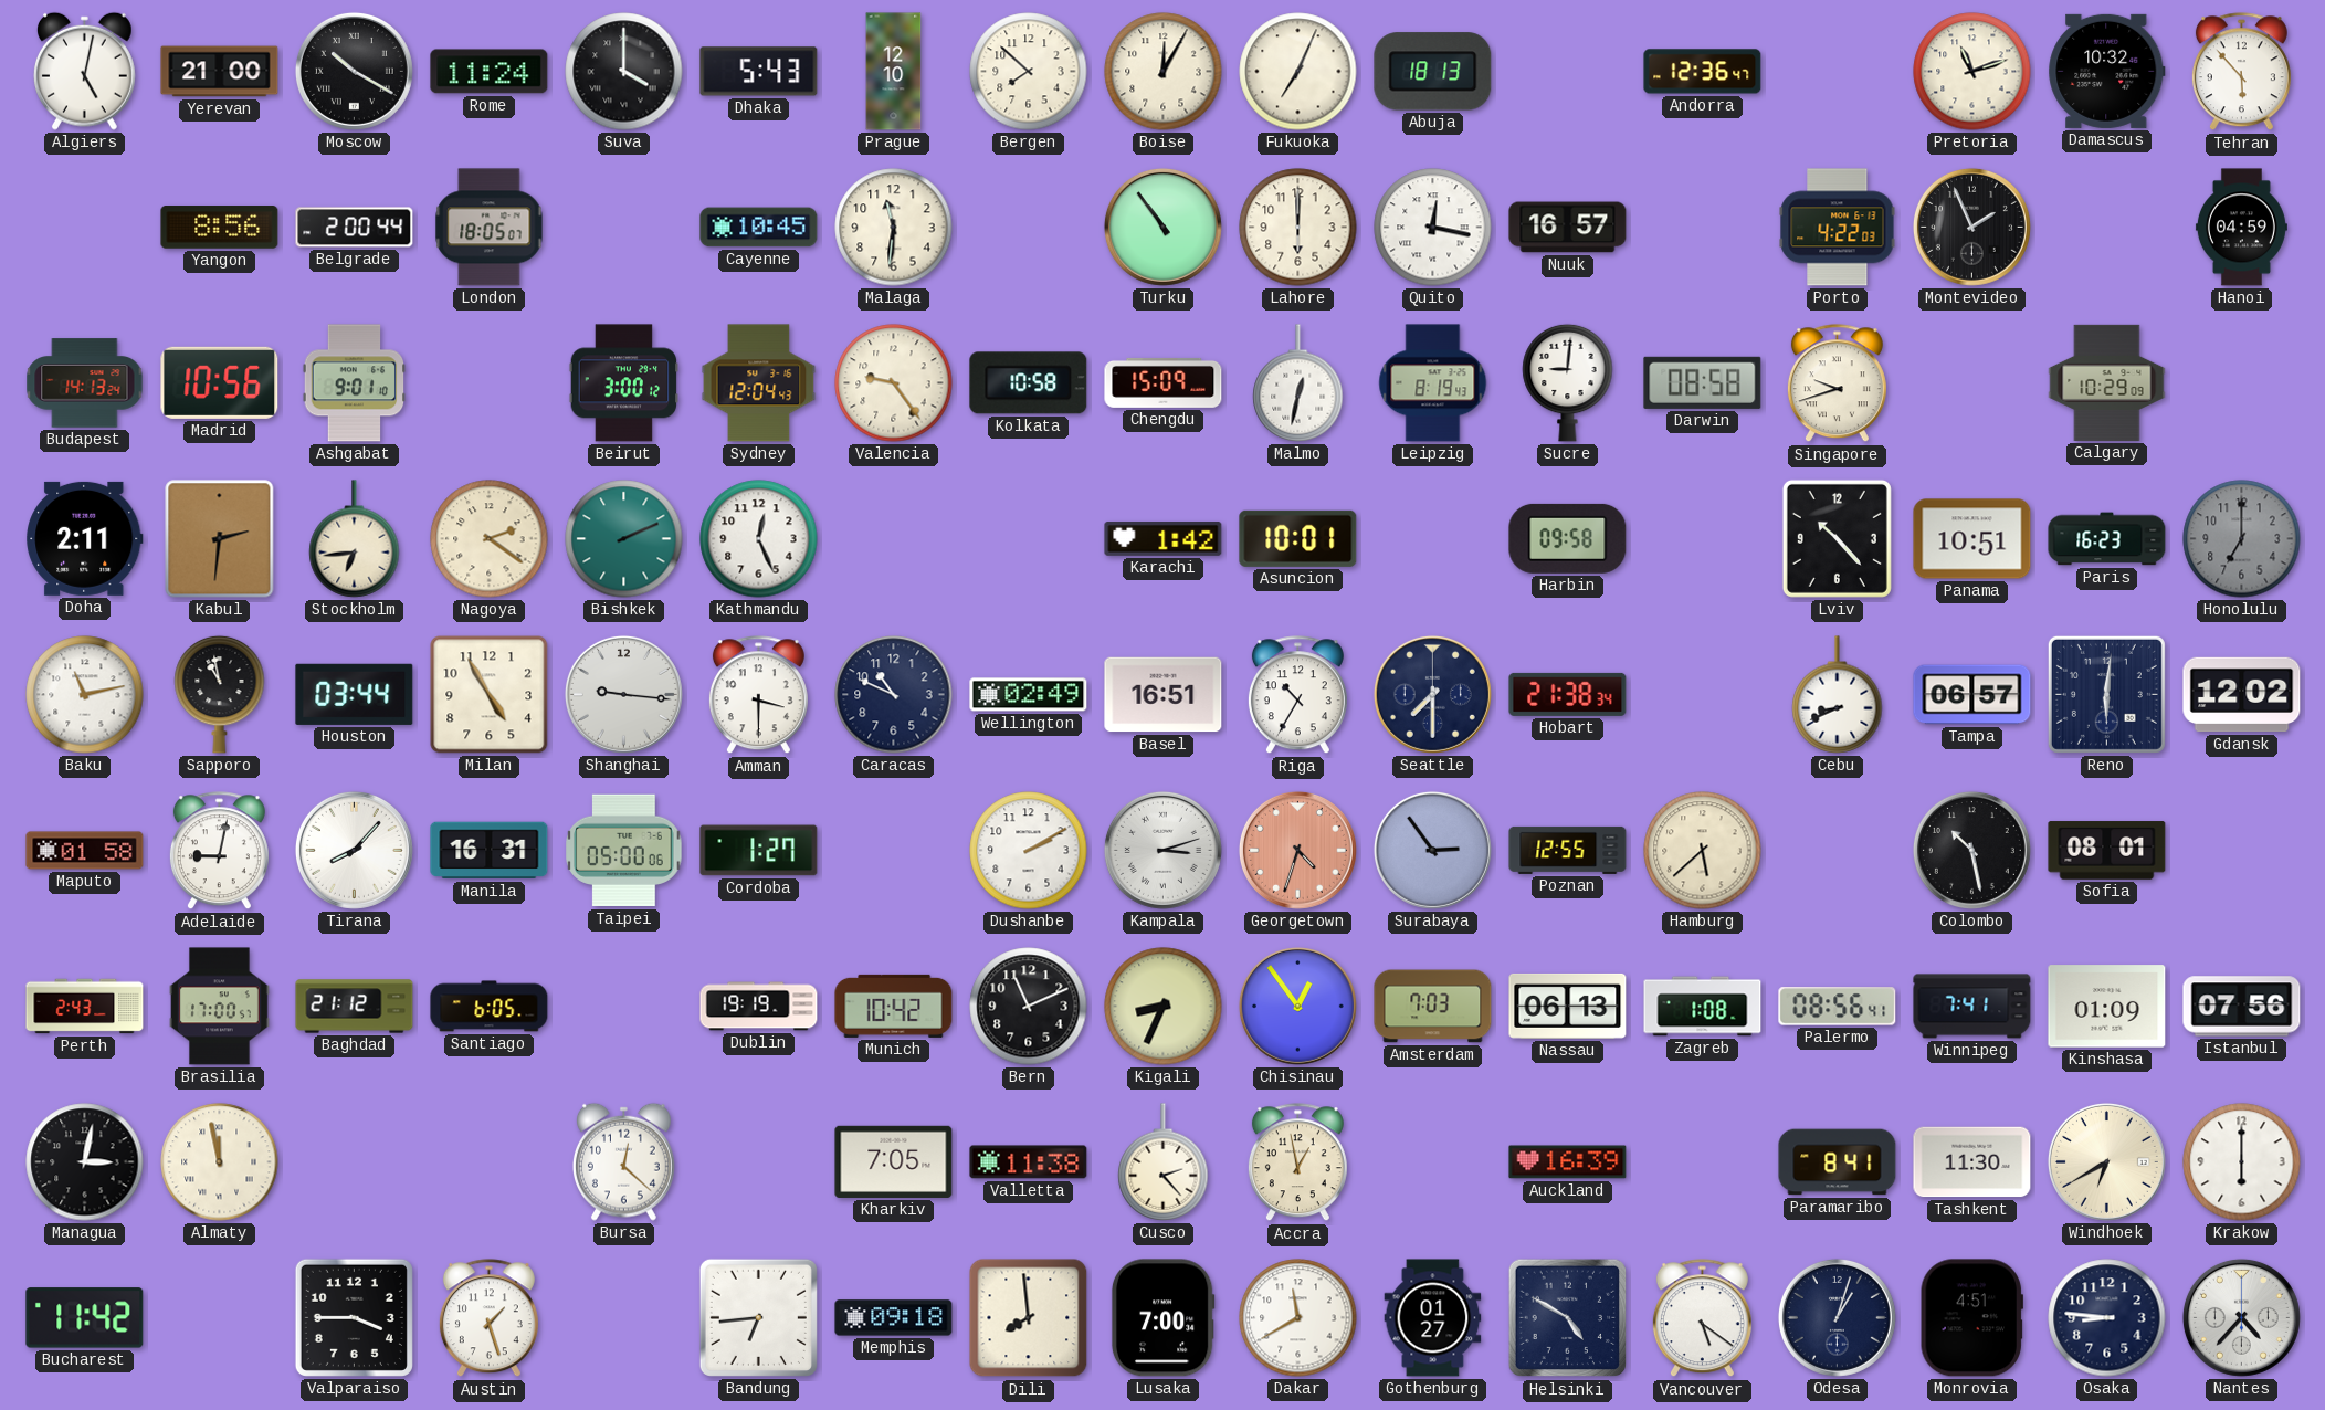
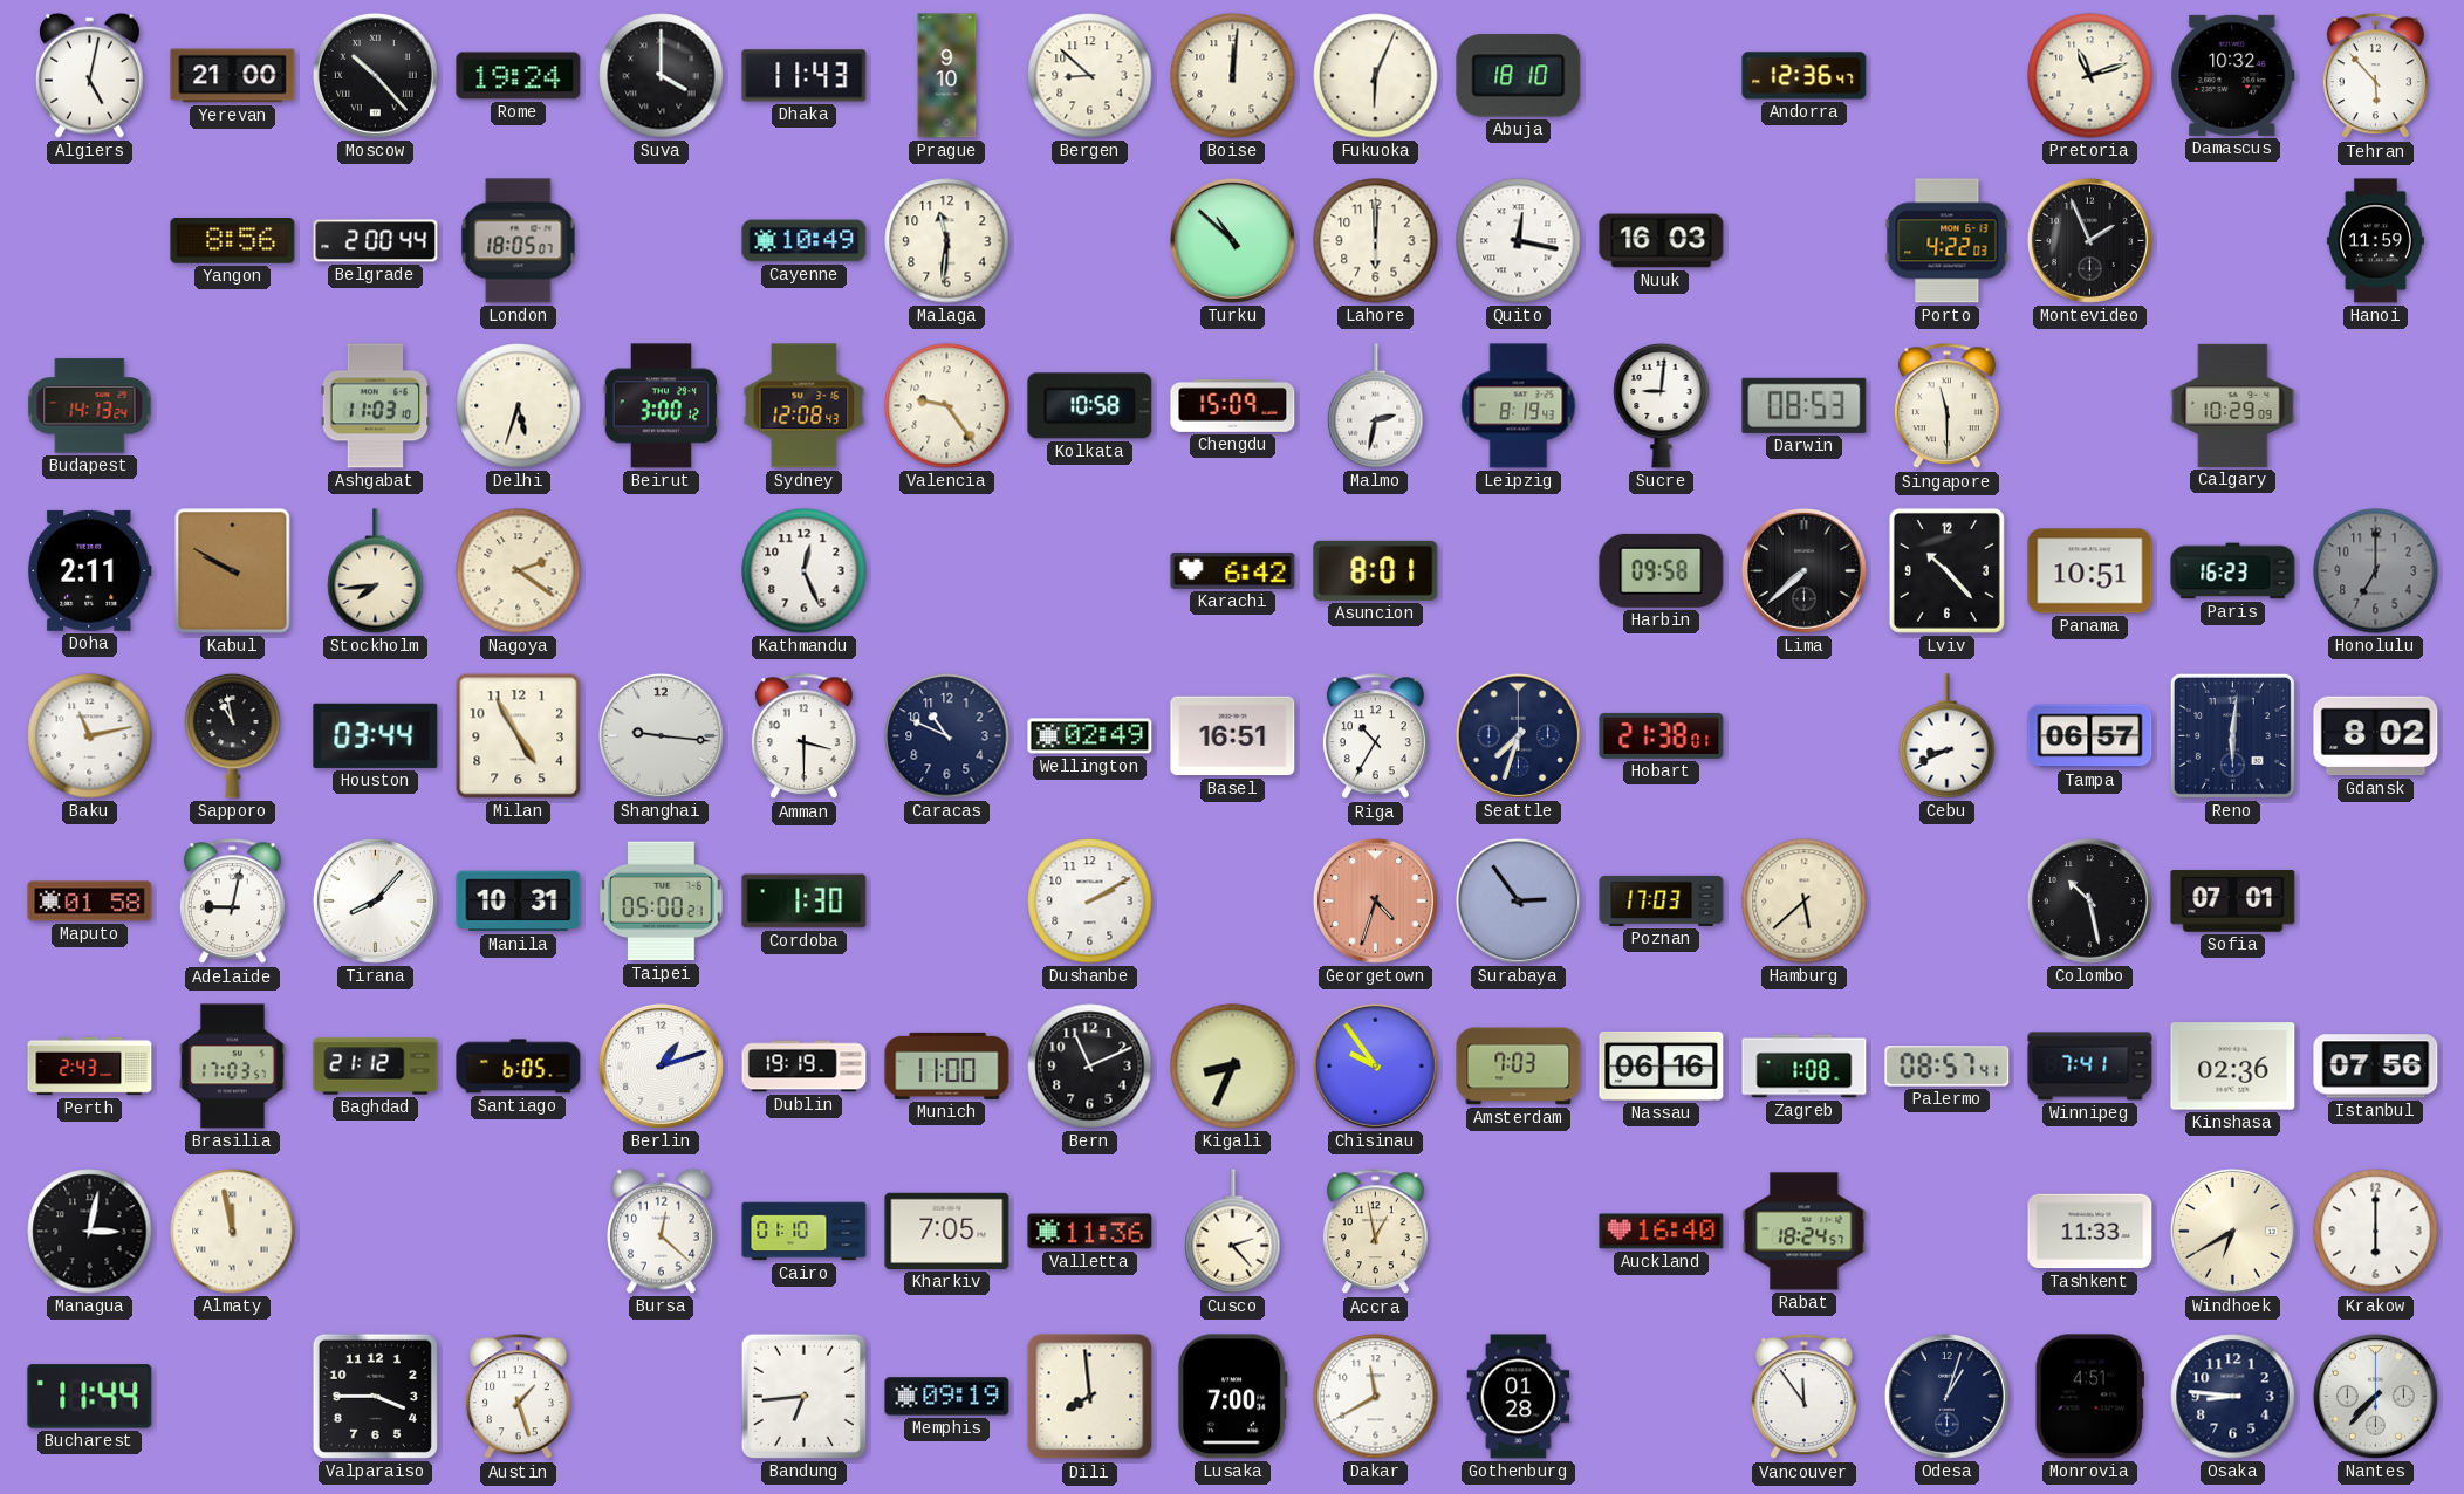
Moscow: 10:20 -> 10:23
Rome: 11:24 -> 19:24
Dhaka: 5:43 -> 11:43
Prague: 12:10 -> 9:10
Bergen: 7:52 -> 8:52
Boise: 12:05 -> 12:01
Fukuoka: 7:04 -> 6:04
Abuja: 18:13 -> 18:10
Cayenne: 10:45 -> 10:49
Turku: 10:54 -> 10:52
Nuuk: 16:57 -> 16:03
Hanoi: 04:59 -> 11:59
Madrid: 10:56 -> none
Ashgabat: 9:01 -> 11:03
Delhi: none -> 5:33
Sydney: 12:04 -> 12:08
Malmo: 12:32 -> 2:32
Darwin: 08:58 -> 08:53
Singapore: 9:42 -> 11:30
Kabul: 2:31 -> 9:50
Stockholm: 6:44 -> 7:44
Bishkek: 2:11 -> none
Karachi: 1:42 -> 6:42
Asuncion: 10:01 -> 8:01
Lima: none -> 7:38
Seattle: 7:30 -> 7:33
Hobart: 21:38:34 -> 21:38:01
Gdansk: 12:02 -> 8:02
Manila: 16:31 -> 10:31
Taipei: 05:00:06 -> 05:00:21
Cordoba: 1:27 -> 1:30
Kampala: 3:12 -> none
Poznan: 12:55 -> 17:03
Sofia: 08:01 -> 07:01
Brasilia: 17:00 -> 17:03
Berlin: none -> 1:12
Munich: 10:42 -> 11:00
Chisinau: 12:54 -> 9:54
Nassau: 06:13 -> 06:16
Palermo: 08:56 -> 08:57
Kinshasa: 01:09 -> 02:36
Cairo: none -> 01:10
Valletta: 11:38 -> 11:36
Auckland: 16:39 -> 16:40
Rabat: none -> 18:24
Paramaribo: 8:41 -> none
Tashkent: 11:30 -> 11:33
Bucharest: 11:42 -> 11:44
Memphis: 09:18 -> 09:19
Gothenburg: 01:27 -> 01:28
Helsinki: 4:50 -> none
Vancouver: 5:21 -> 11:54
Nantes: 4:37 -> 7:37
